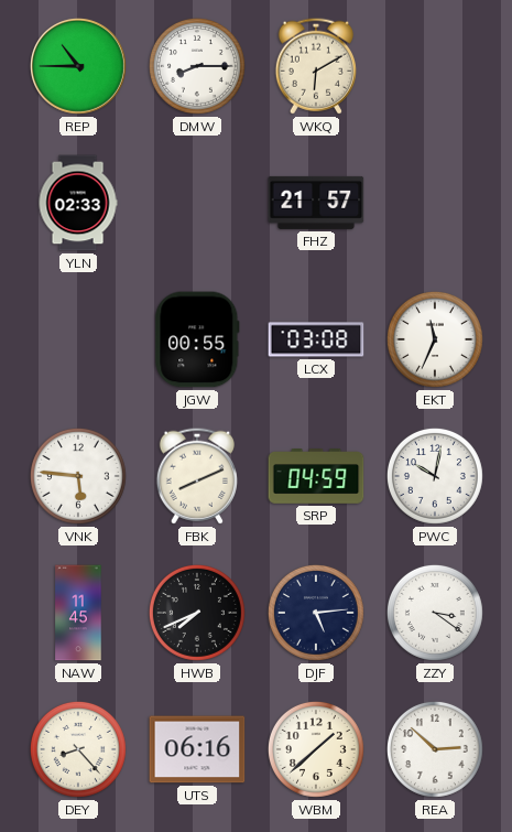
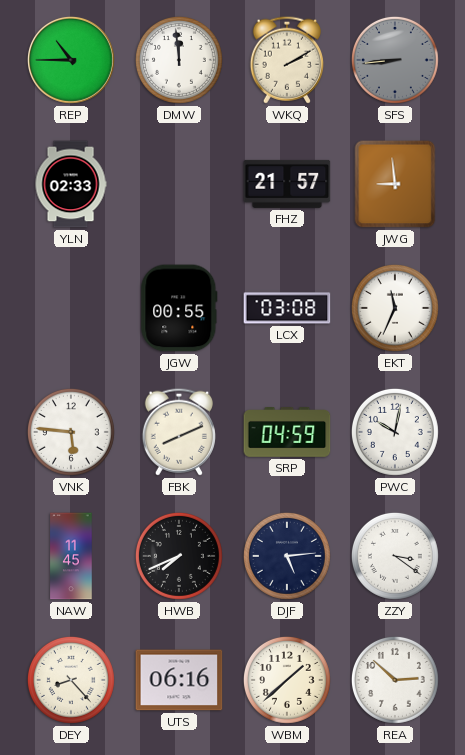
DMW: 8:15 -> 11:59
WKQ: 6:10 -> 2:10
SFS: none -> 8:44
JWG: none -> 8:59
